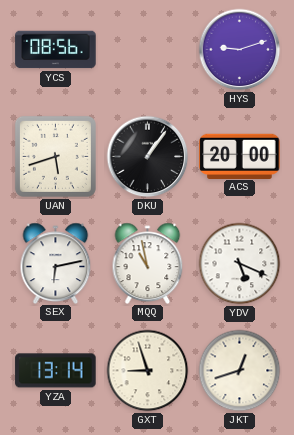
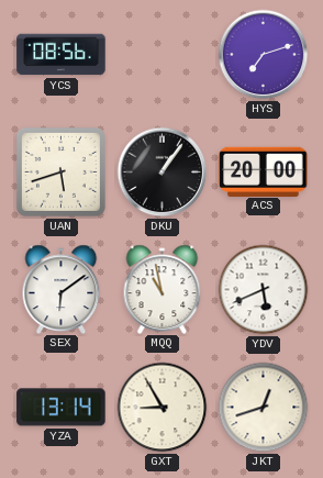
HYS: 9:12 -> 7:12
SEX: 6:13 -> 6:09
YDV: 5:19 -> 5:41
GXT: 8:57 -> 8:55
